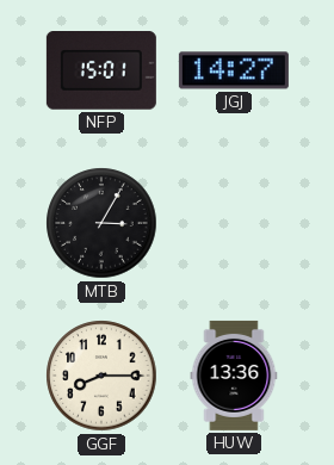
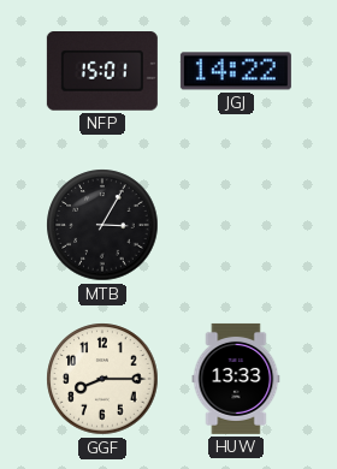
JGJ: 14:27 -> 14:22
HUW: 13:36 -> 13:33
